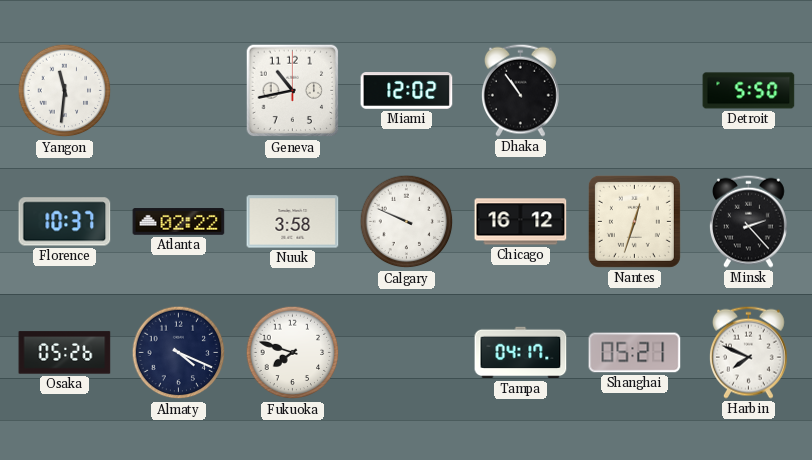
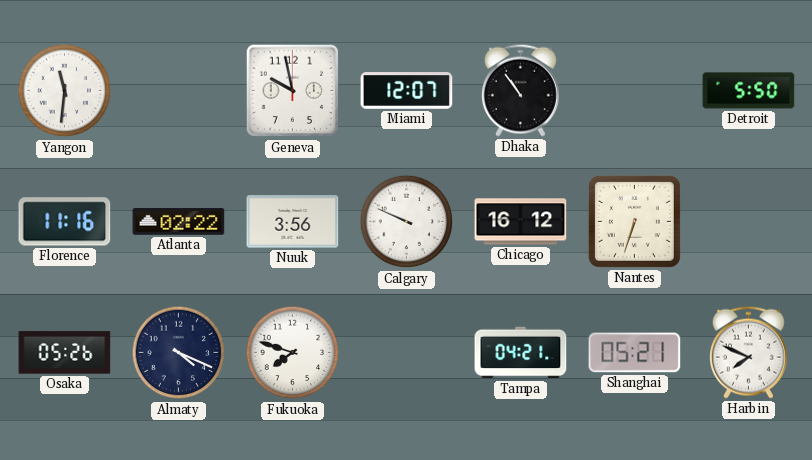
Geneva: 10:43 -> 9:58
Miami: 12:02 -> 12:07
Florence: 10:37 -> 11:16
Nuuk: 3:58 -> 3:56
Nantes: 12:33 -> 6:33
Minsk: 2:23 -> none
Tampa: 04:17 -> 04:21
